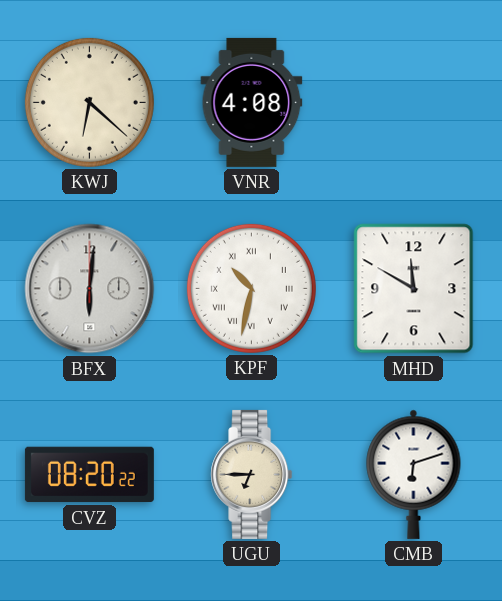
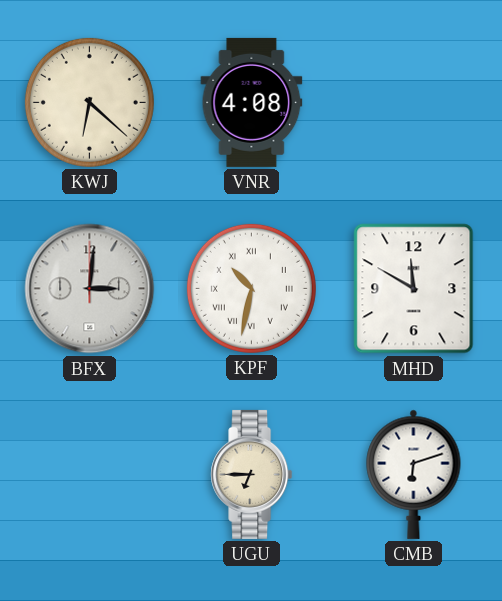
BFX: 6:01 -> 3:01
CVZ: 08:20 -> none
